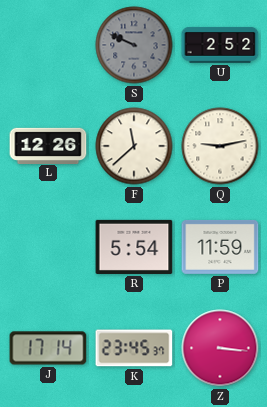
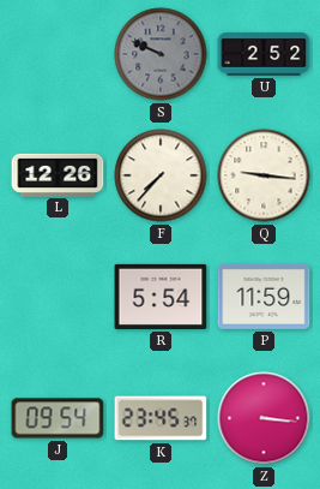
F: 11:38 -> 7:37
Q: 9:13 -> 9:16
J: 17:14 -> 09:54
